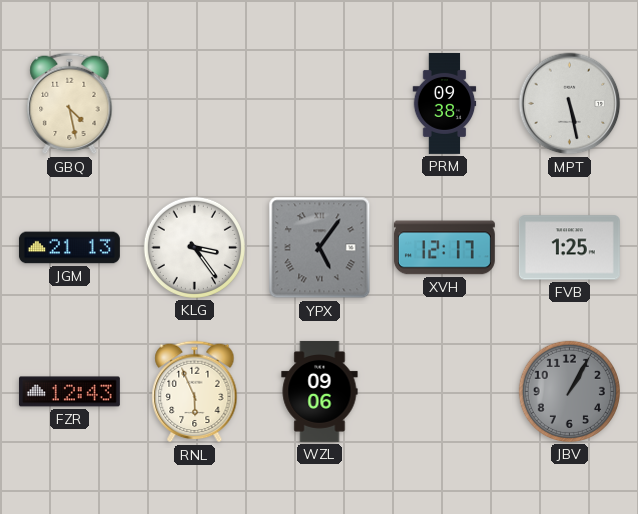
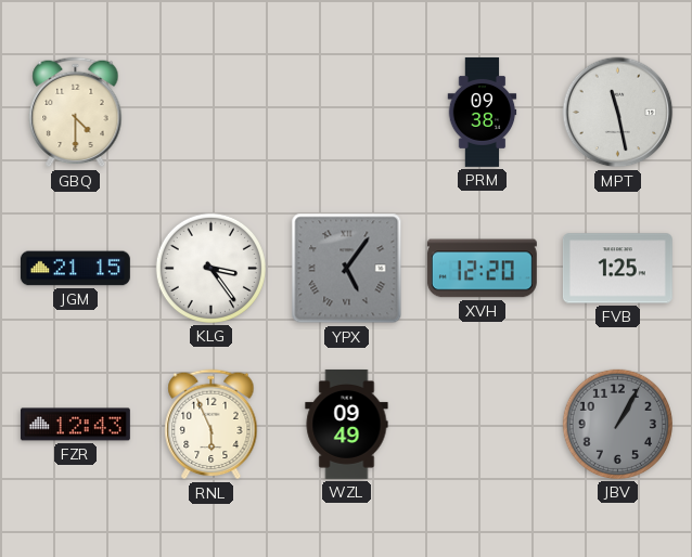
GBQ: 4:28 -> 4:30
MPT: 5:28 -> 11:28
JGM: 21:13 -> 21:15
XVH: 12:17 -> 12:20
WZL: 09:06 -> 09:49
